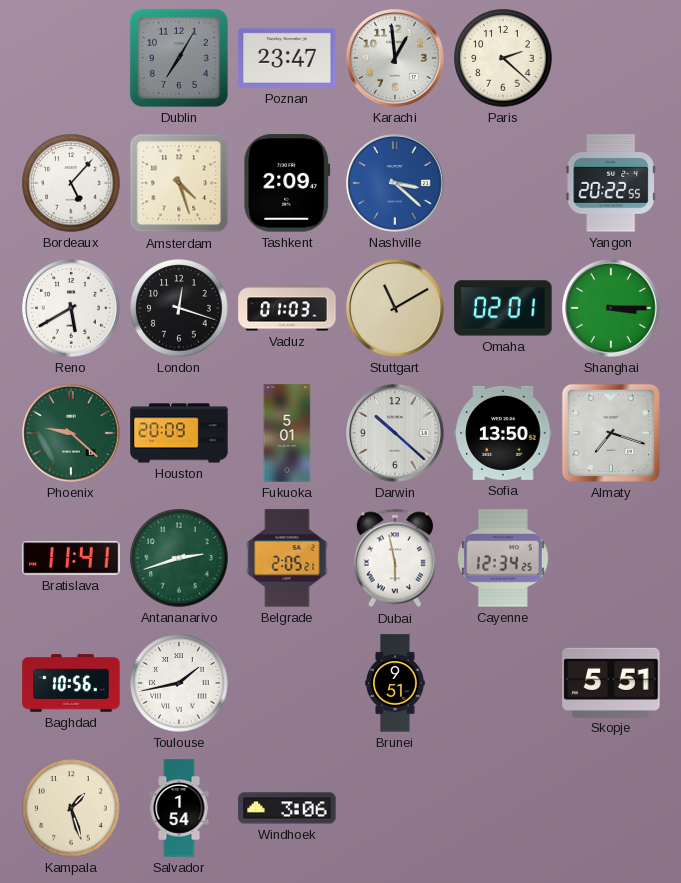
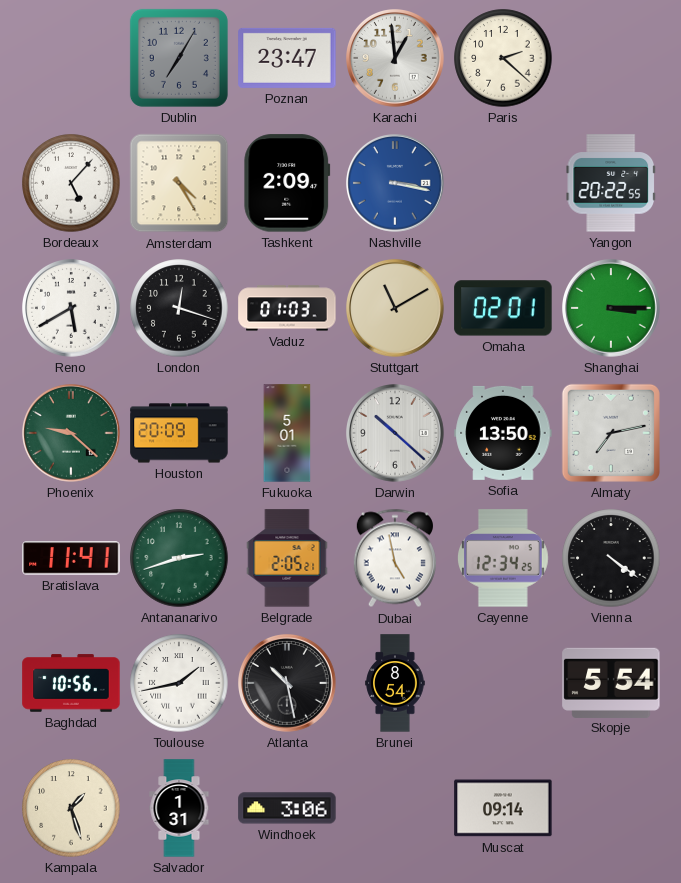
Amsterdam: 4:27 -> 4:25
Nashville: 3:22 -> 3:17
Almaty: 7:18 -> 7:13
Dubai: 5:58 -> 4:58
Vienna: none -> 4:21
Atlanta: none -> 10:28
Brunei: 9:51 -> 8:54
Skopje: 5:51 -> 5:54
Salvador: 1:54 -> 1:31
Muscat: none -> 09:14
